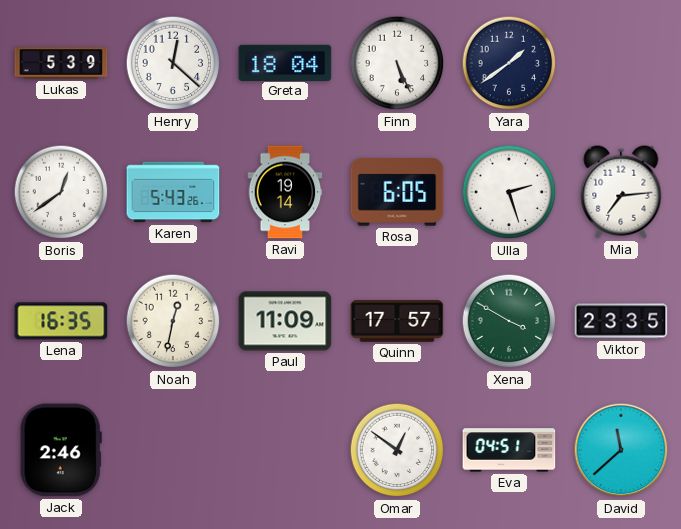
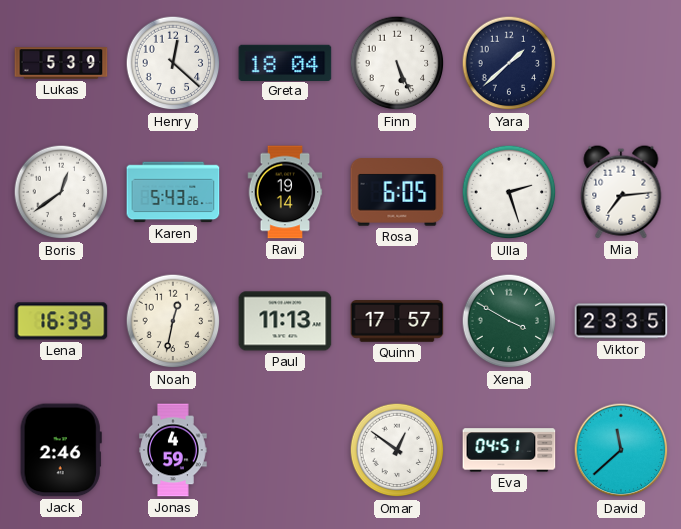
Yara: 1:39 -> 1:38
Lena: 16:35 -> 16:39
Paul: 11:09 -> 11:13
Jonas: none -> 4:59
